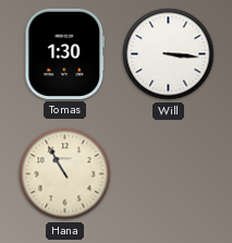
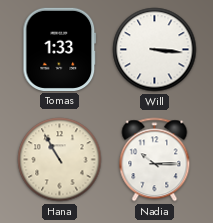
Tomas: 1:30 -> 1:33
Nadia: none -> 10:15
